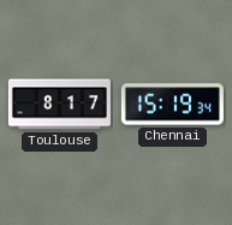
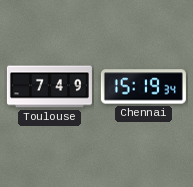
Toulouse: 8:17 -> 7:49
